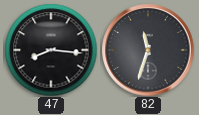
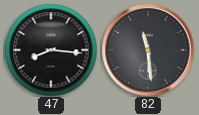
82: 11:33 -> 11:29
